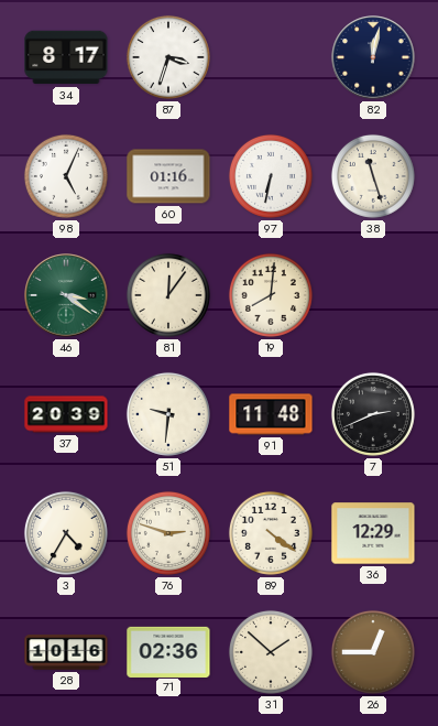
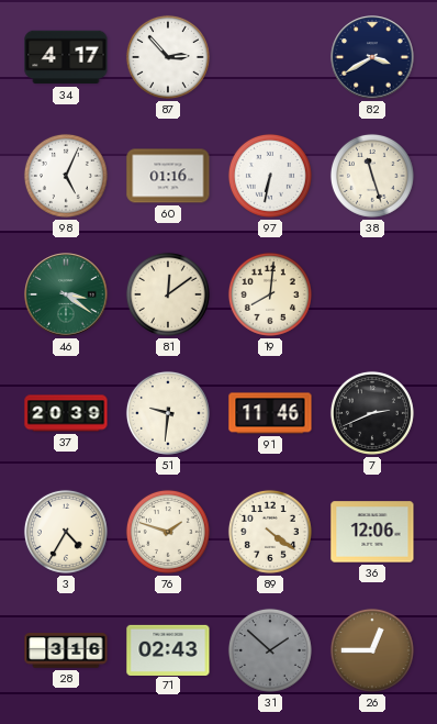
34: 8:17 -> 4:17
87: 3:33 -> 2:53
82: 12:02 -> 3:40
81: 12:06 -> 12:09
91: 11:48 -> 11:46
76: 2:48 -> 1:48
36: 12:29 -> 12:06
28: 10:16 -> 3:16
71: 02:36 -> 02:43
31 dial: cream -> grey
